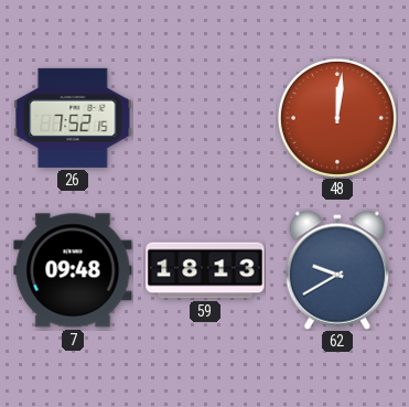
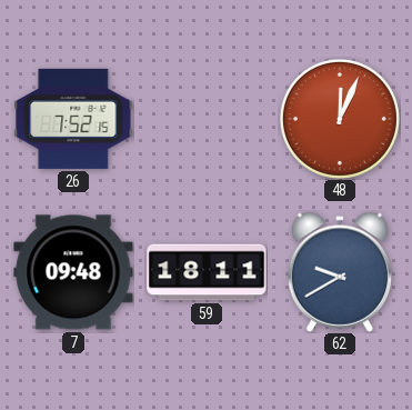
48: 12:01 -> 12:04
59: 18:13 -> 18:11
